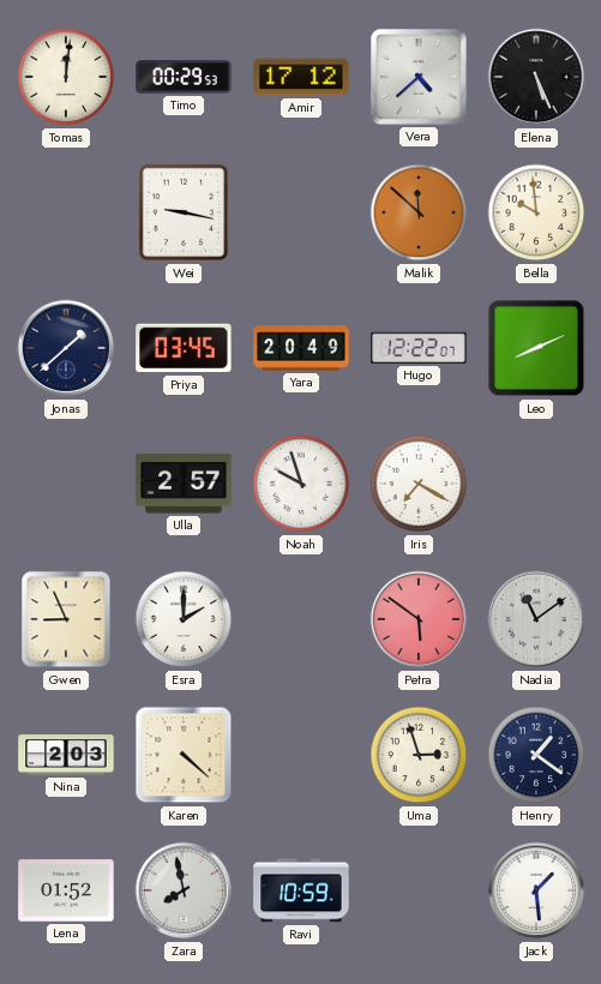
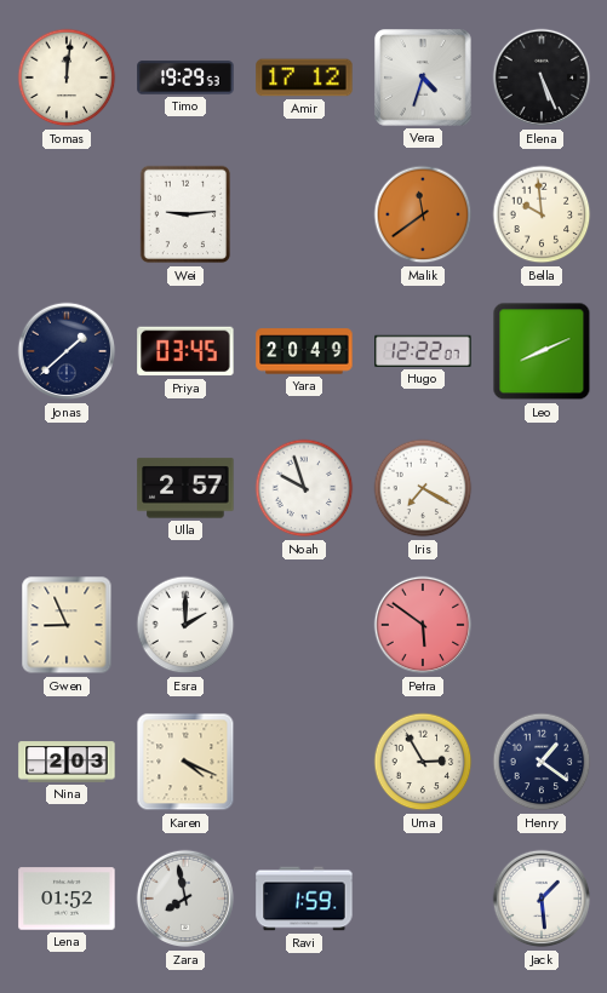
Timo: 00:29 -> 19:29
Vera: 4:38 -> 4:33
Wei: 9:17 -> 9:14
Malik: 11:52 -> 11:39
Nadia: 11:09 -> none
Karen: 4:22 -> 4:19
Uma: 2:57 -> 2:55
Ravi: 10:59 -> 1:59
